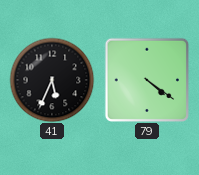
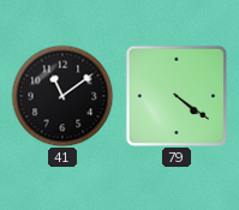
41: 5:34 -> 11:09
